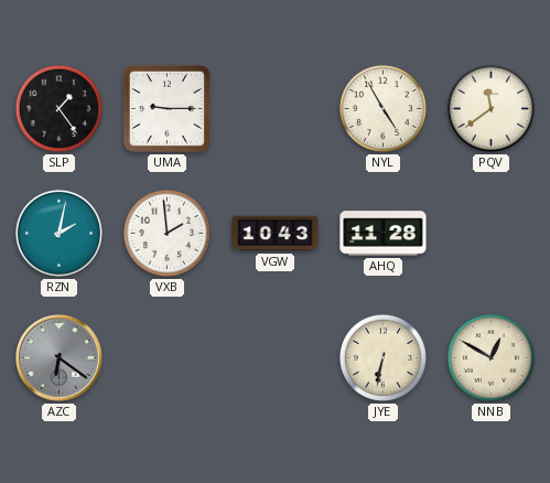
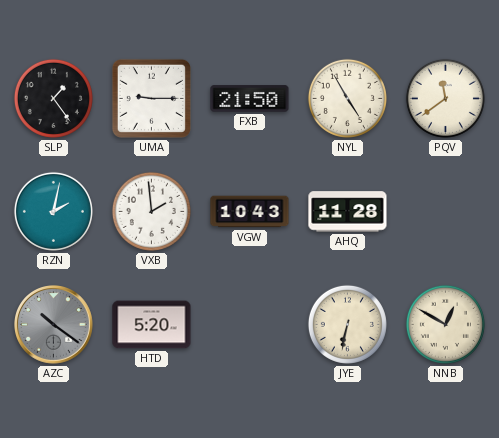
FXB: none -> 21:50
AZC: 6:21 -> 10:21
HTD: none -> 5:20
